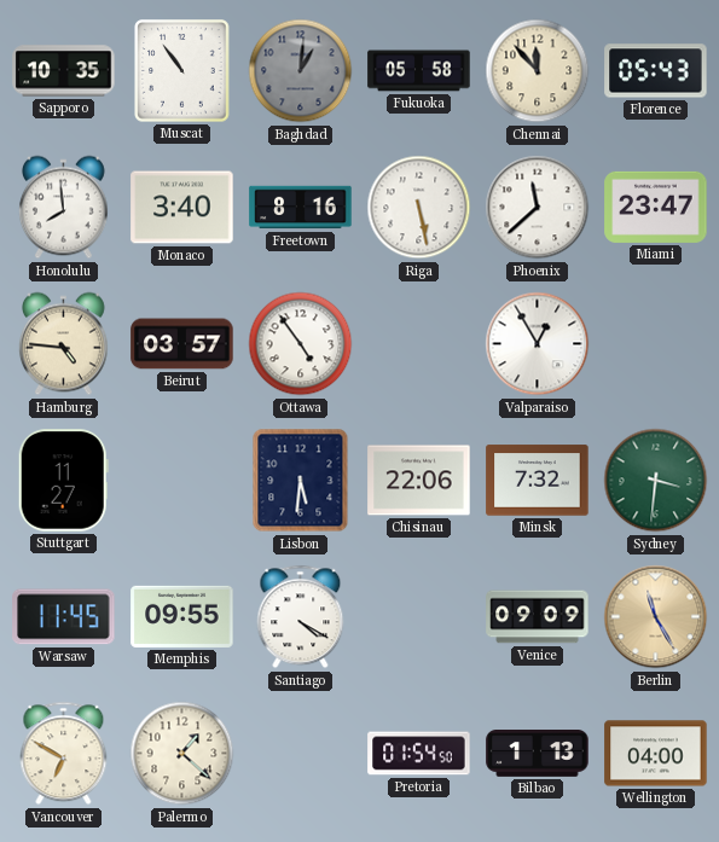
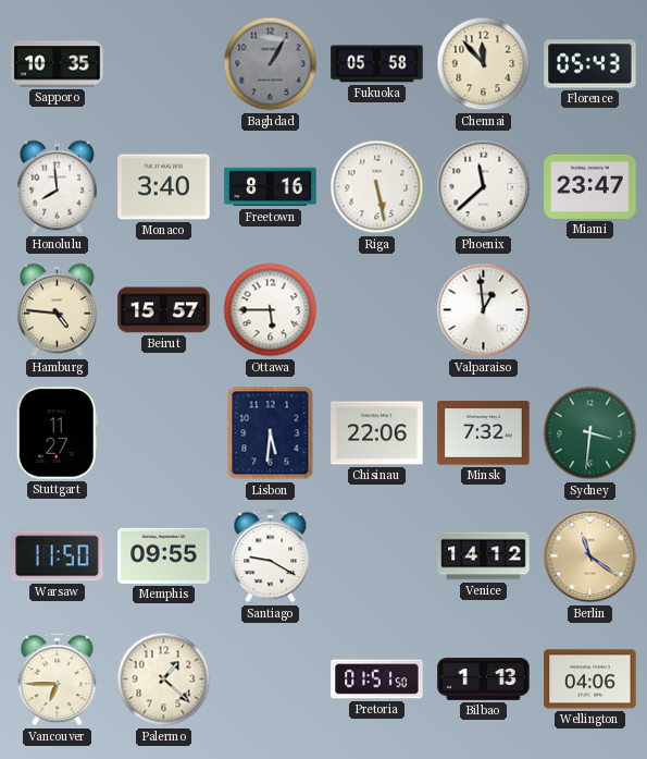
Muscat: 10:54 -> none
Baghdad: 1:01 -> 1:05
Beirut: 03:57 -> 15:57
Ottawa: 4:54 -> 5:45
Valparaiso: 12:55 -> 12:59
Warsaw: 11:45 -> 11:50
Santiago: 4:20 -> 9:20
Venice: 09:09 -> 14:12
Berlin: 11:25 -> 11:21
Vancouver: 6:50 -> 6:45
Pretoria: 01:54 -> 01:51
Wellington: 04:00 -> 04:06
